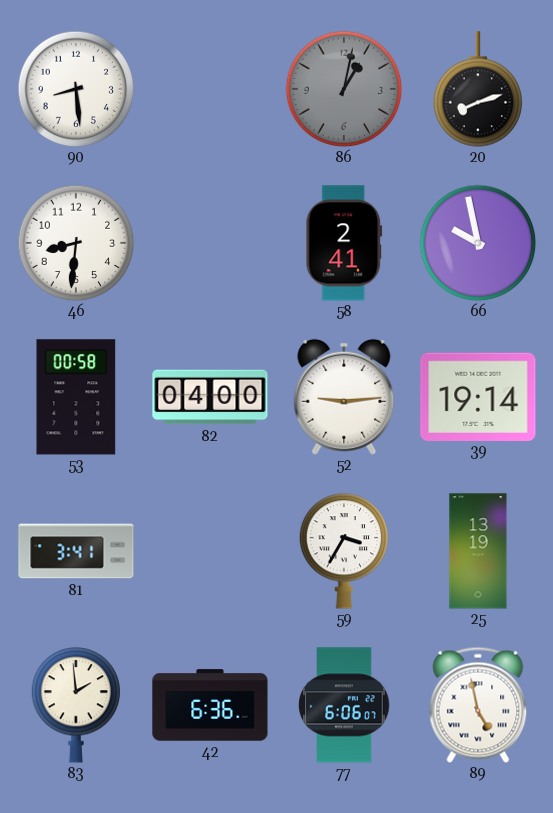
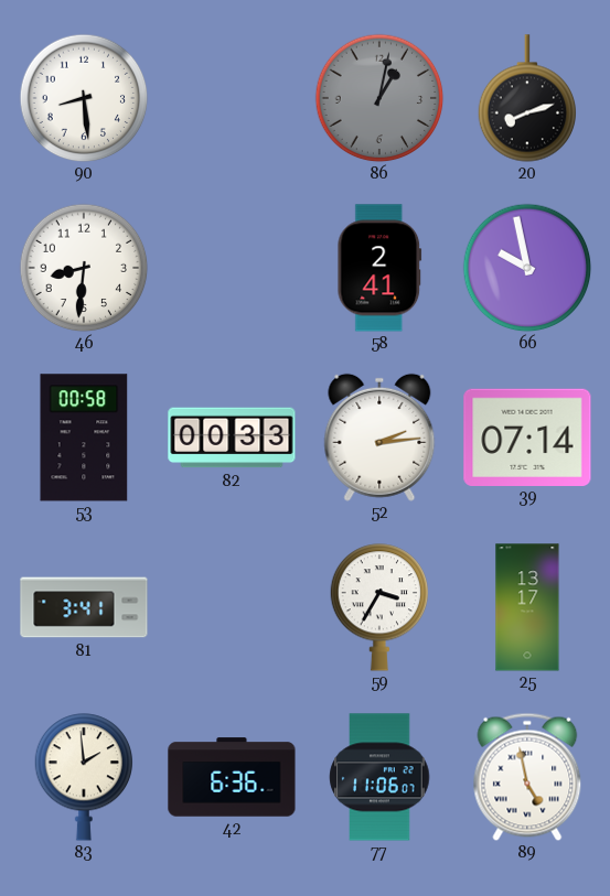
82: 04:00 -> 00:33
52: 9:14 -> 2:14
39: 19:14 -> 07:14
25: 13:19 -> 13:17
77: 6:06 -> 11:06
